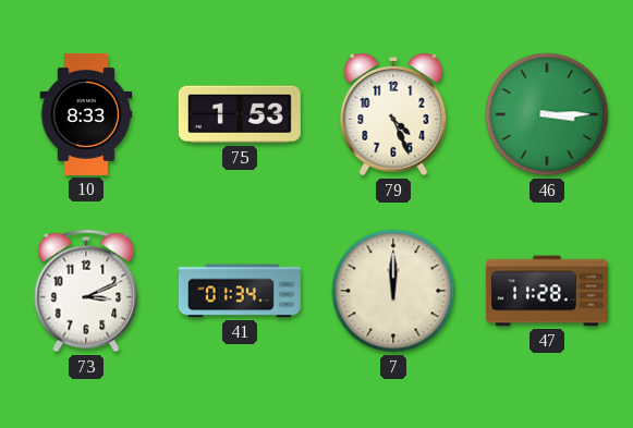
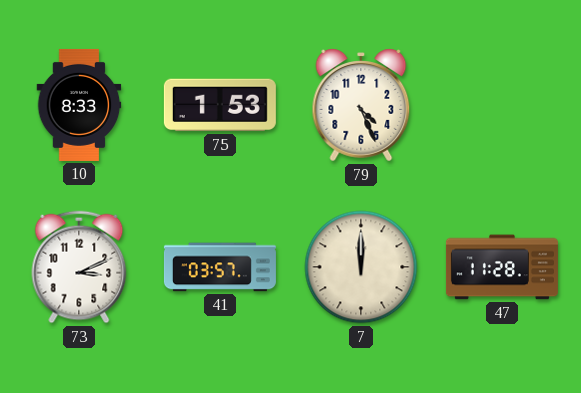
46: 3:15 -> none
41: 01:34 -> 03:57
